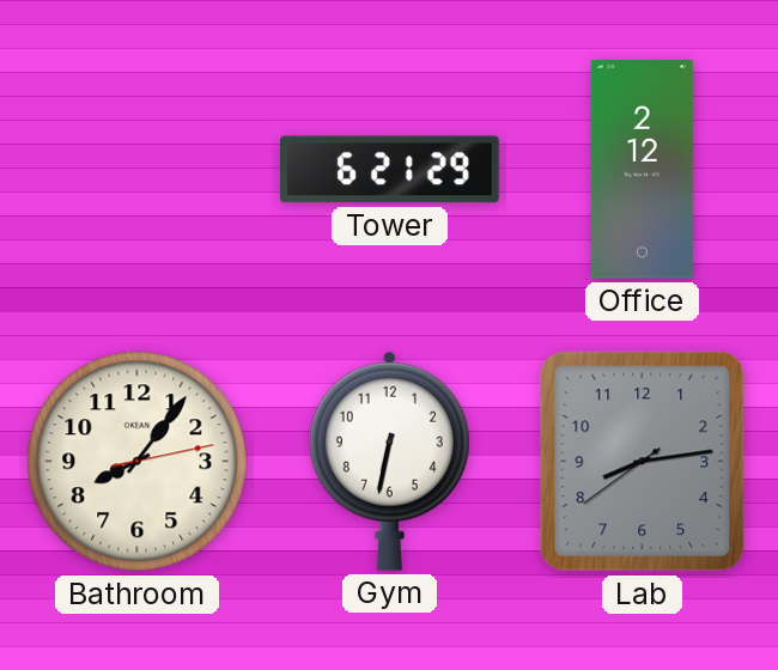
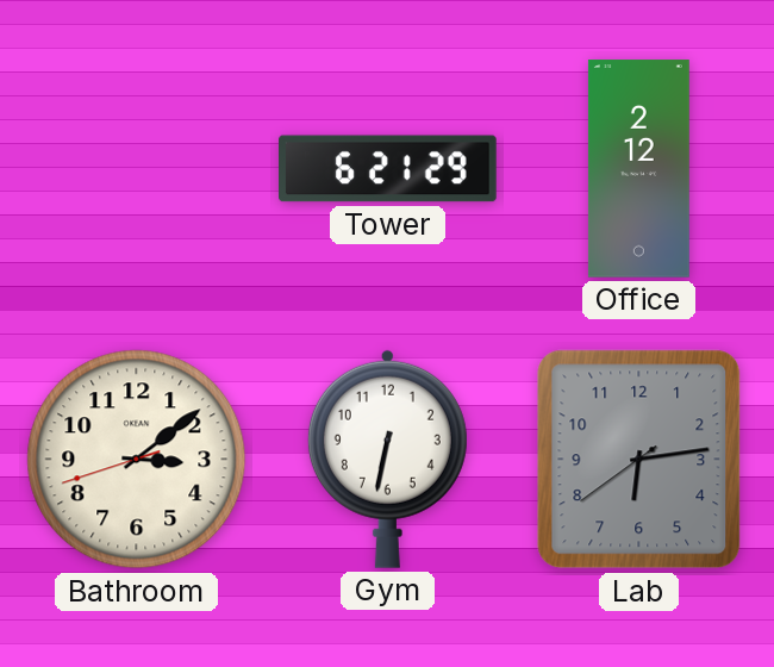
Bathroom: 8:06 -> 3:08
Lab: 8:13 -> 6:13
